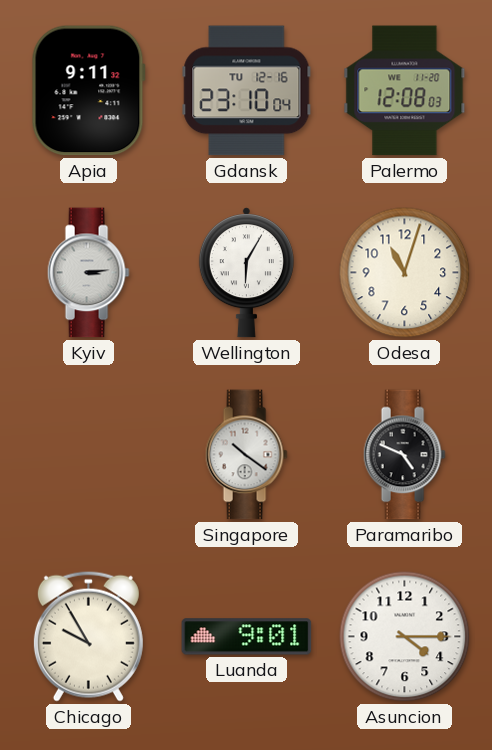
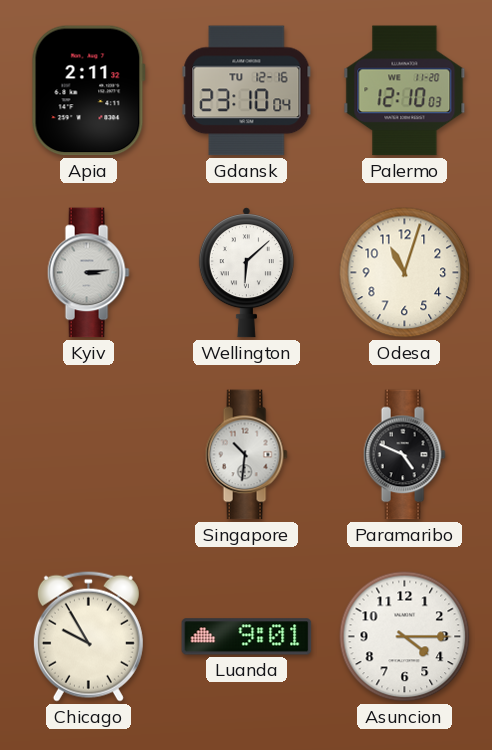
Apia: 9:11 -> 2:11
Palermo: 12:08 -> 12:10
Wellington: 6:05 -> 6:08
Singapore: 10:21 -> 10:31
